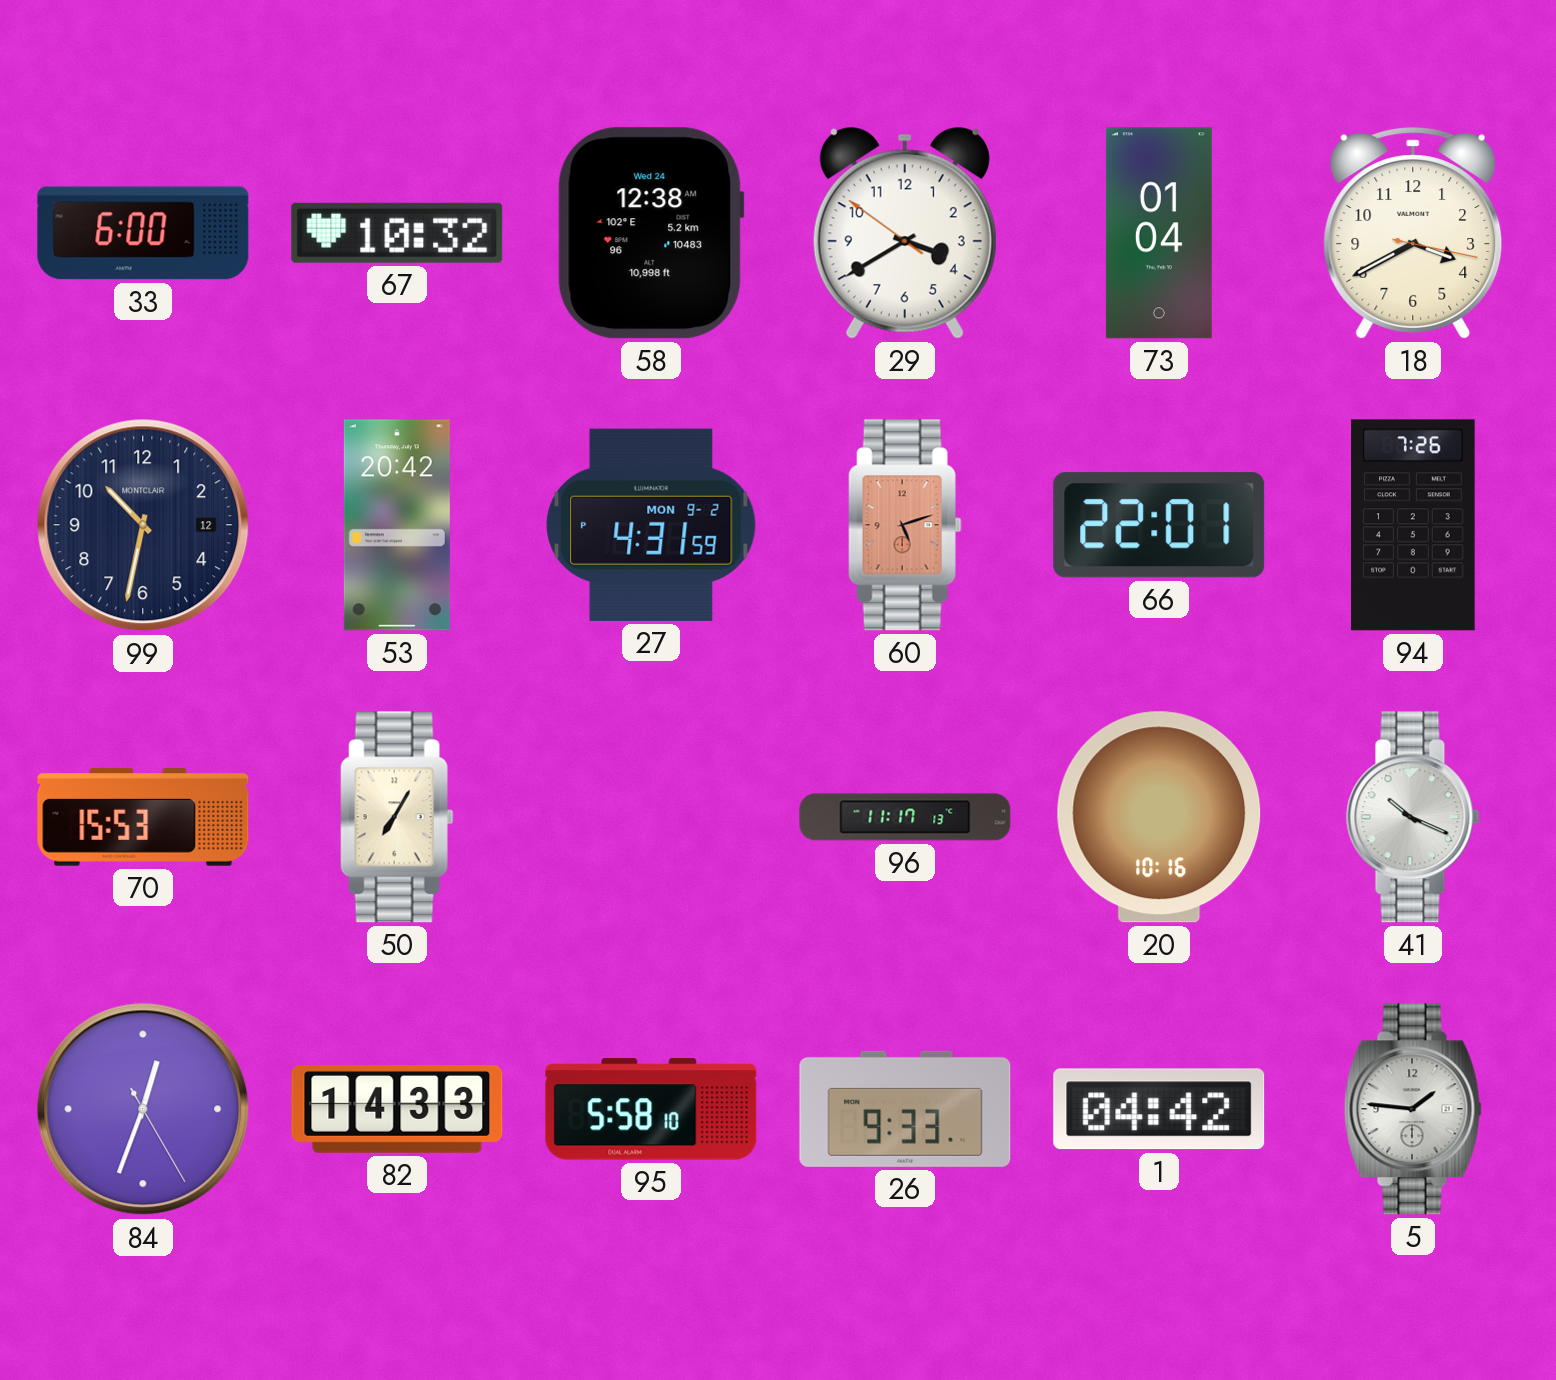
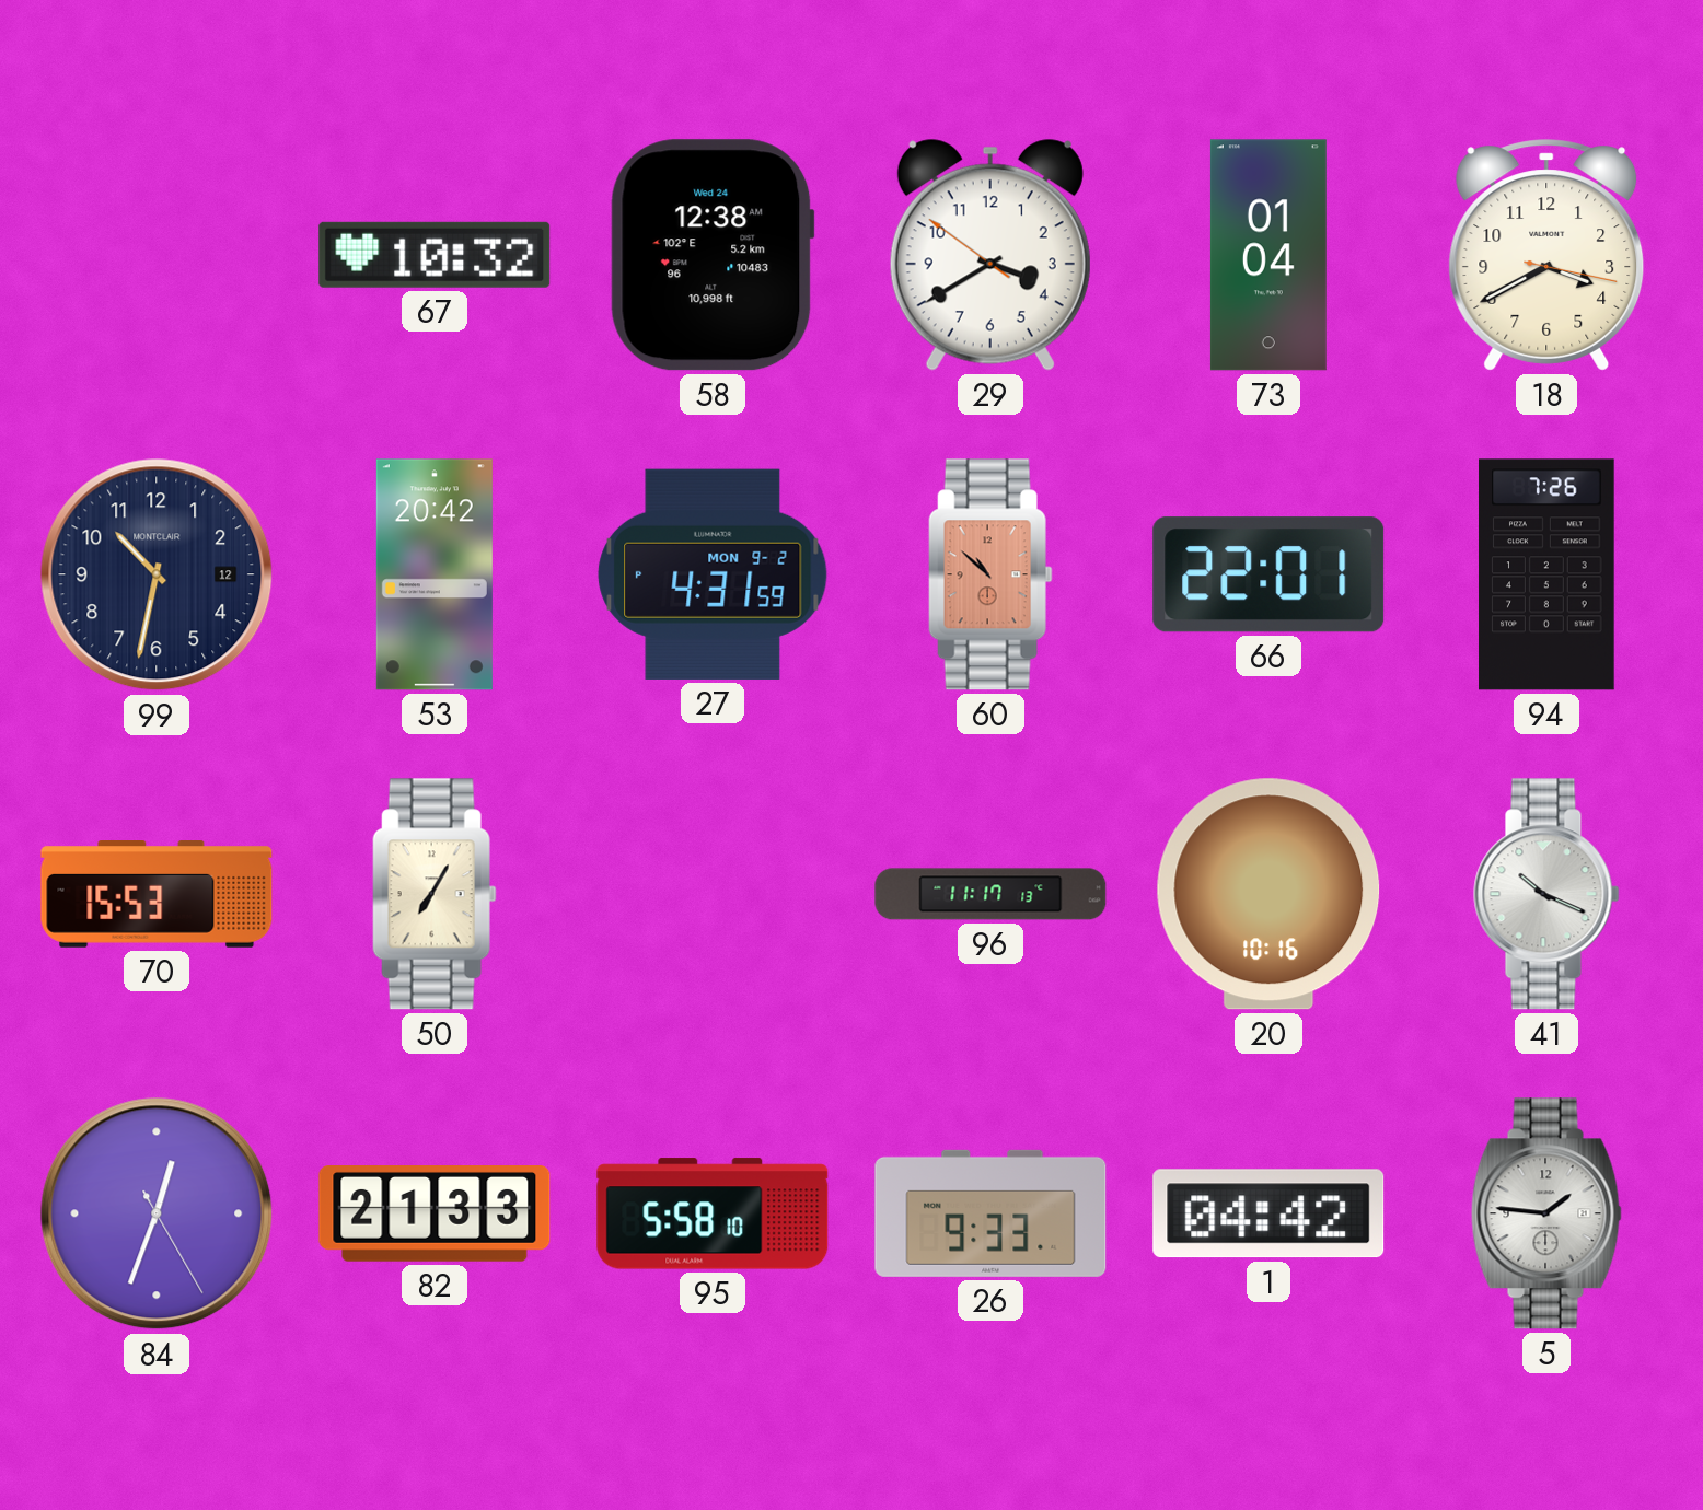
33: 6:00 -> none
60: 5:12 -> 10:52
82: 14:33 -> 21:33
